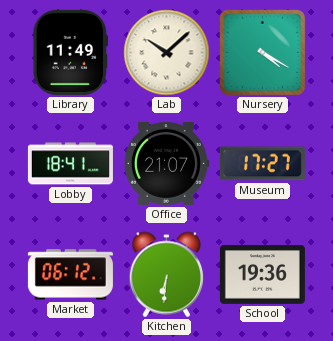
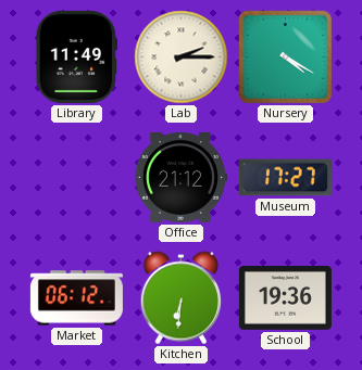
Lab: 10:08 -> 2:15
Lobby: 18:41 -> none
Office: 21:07 -> 21:12
